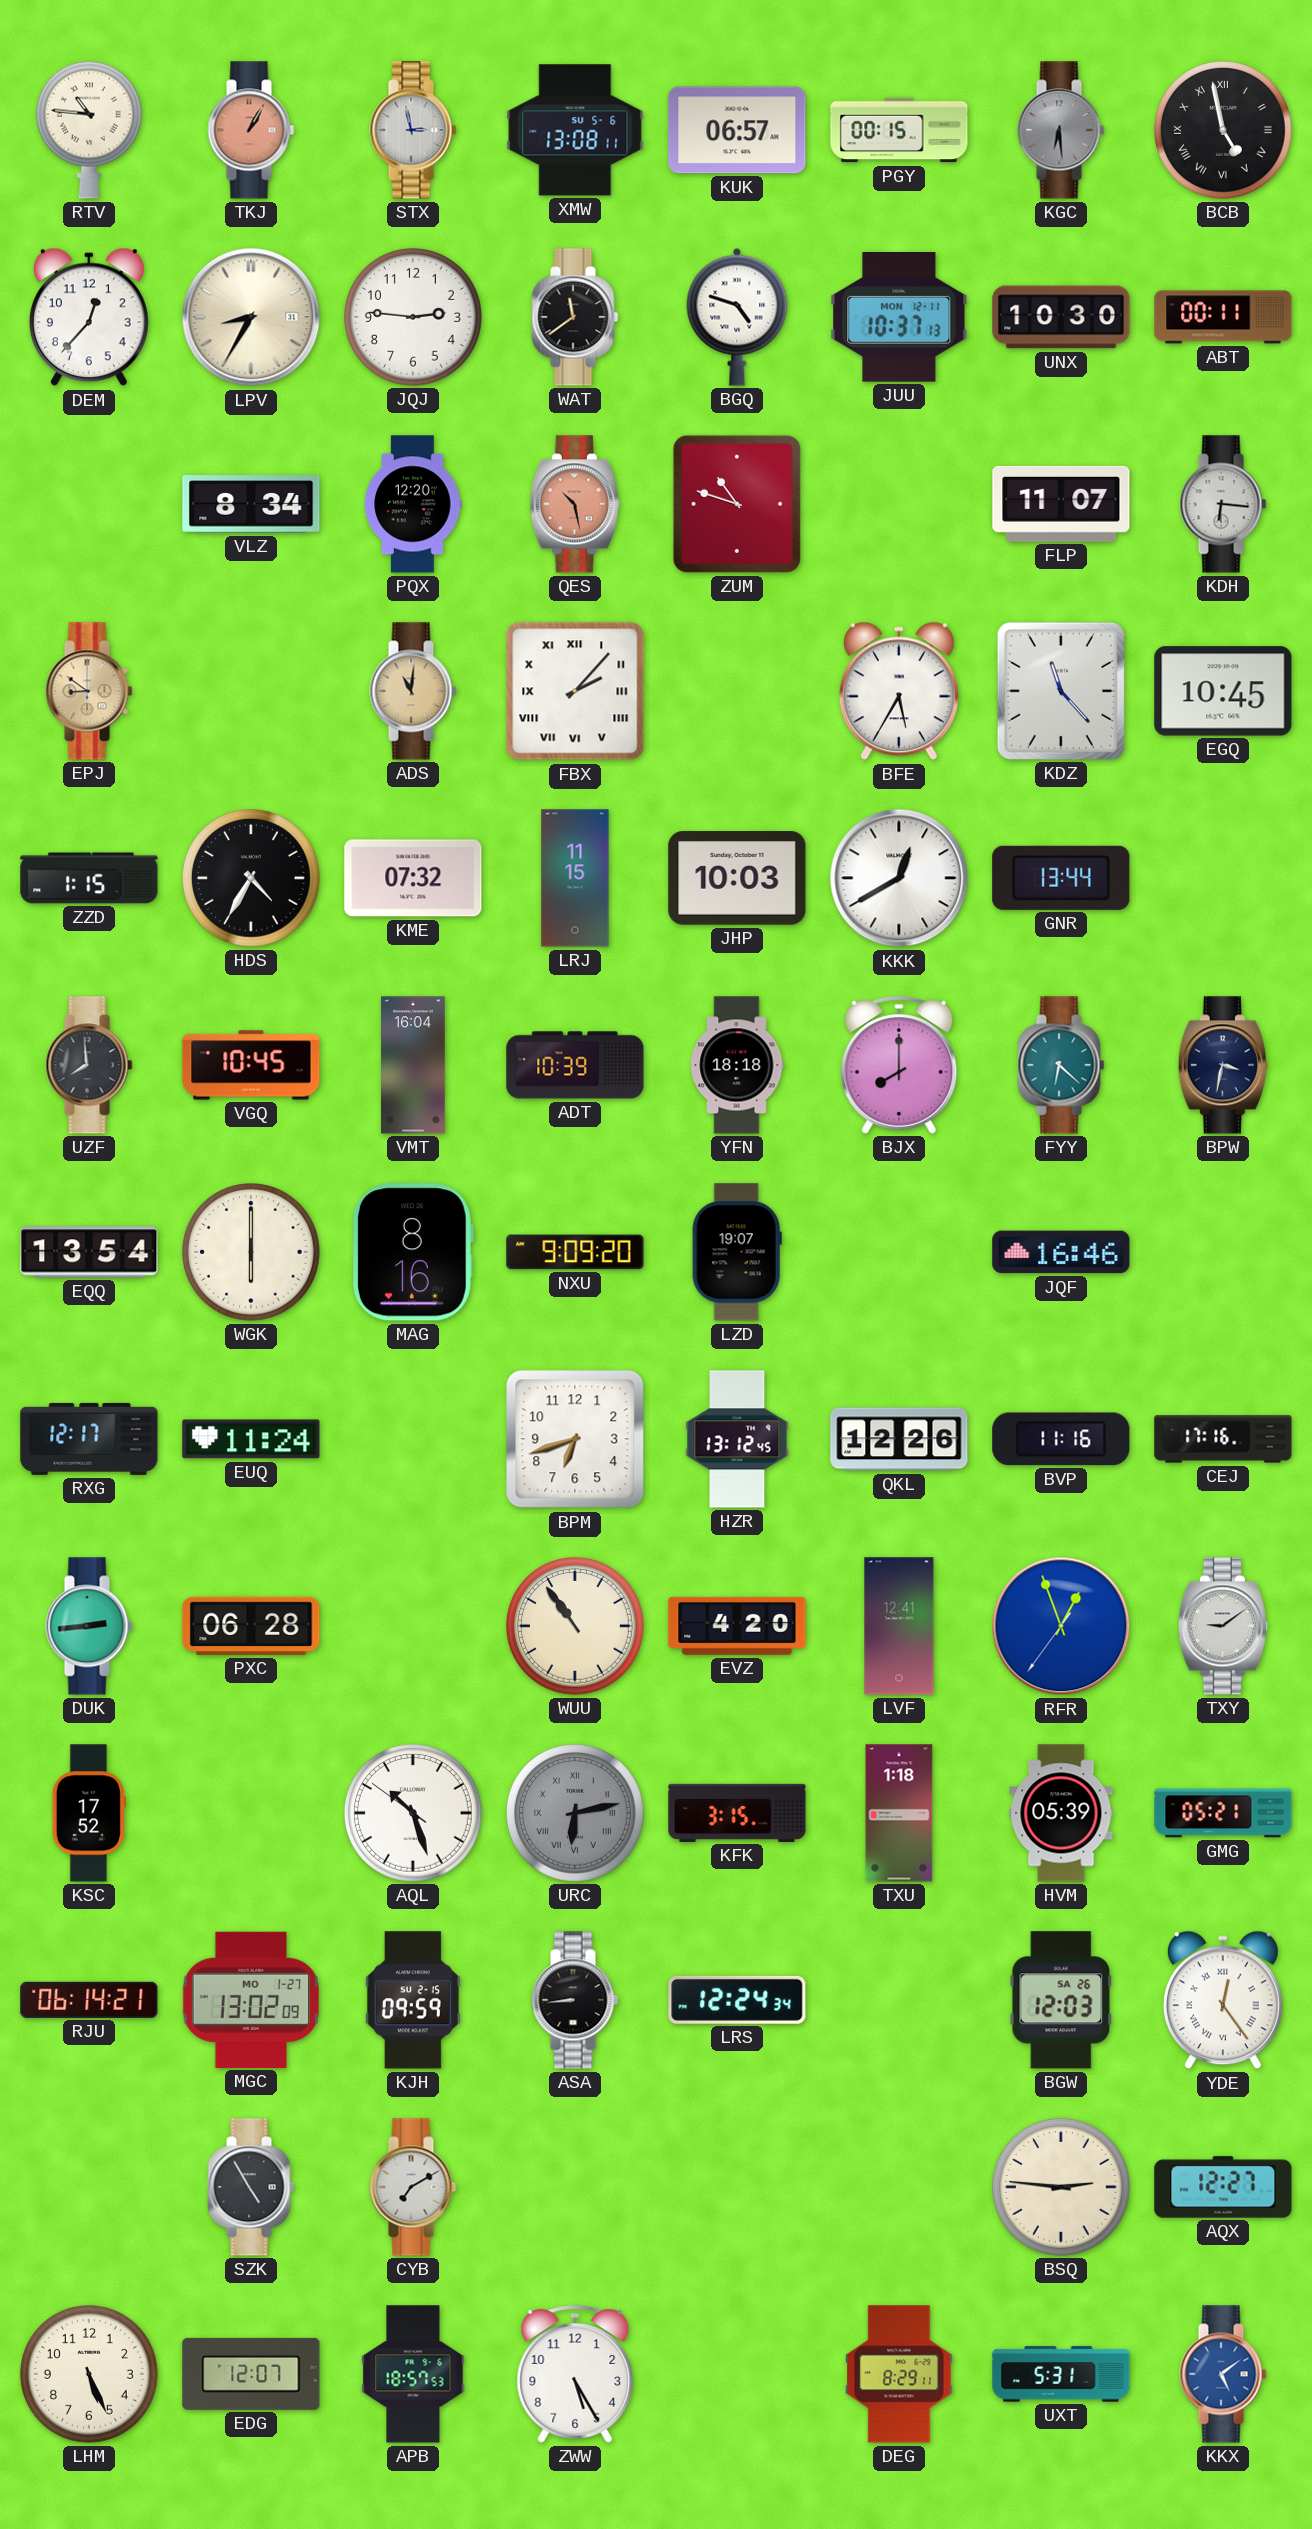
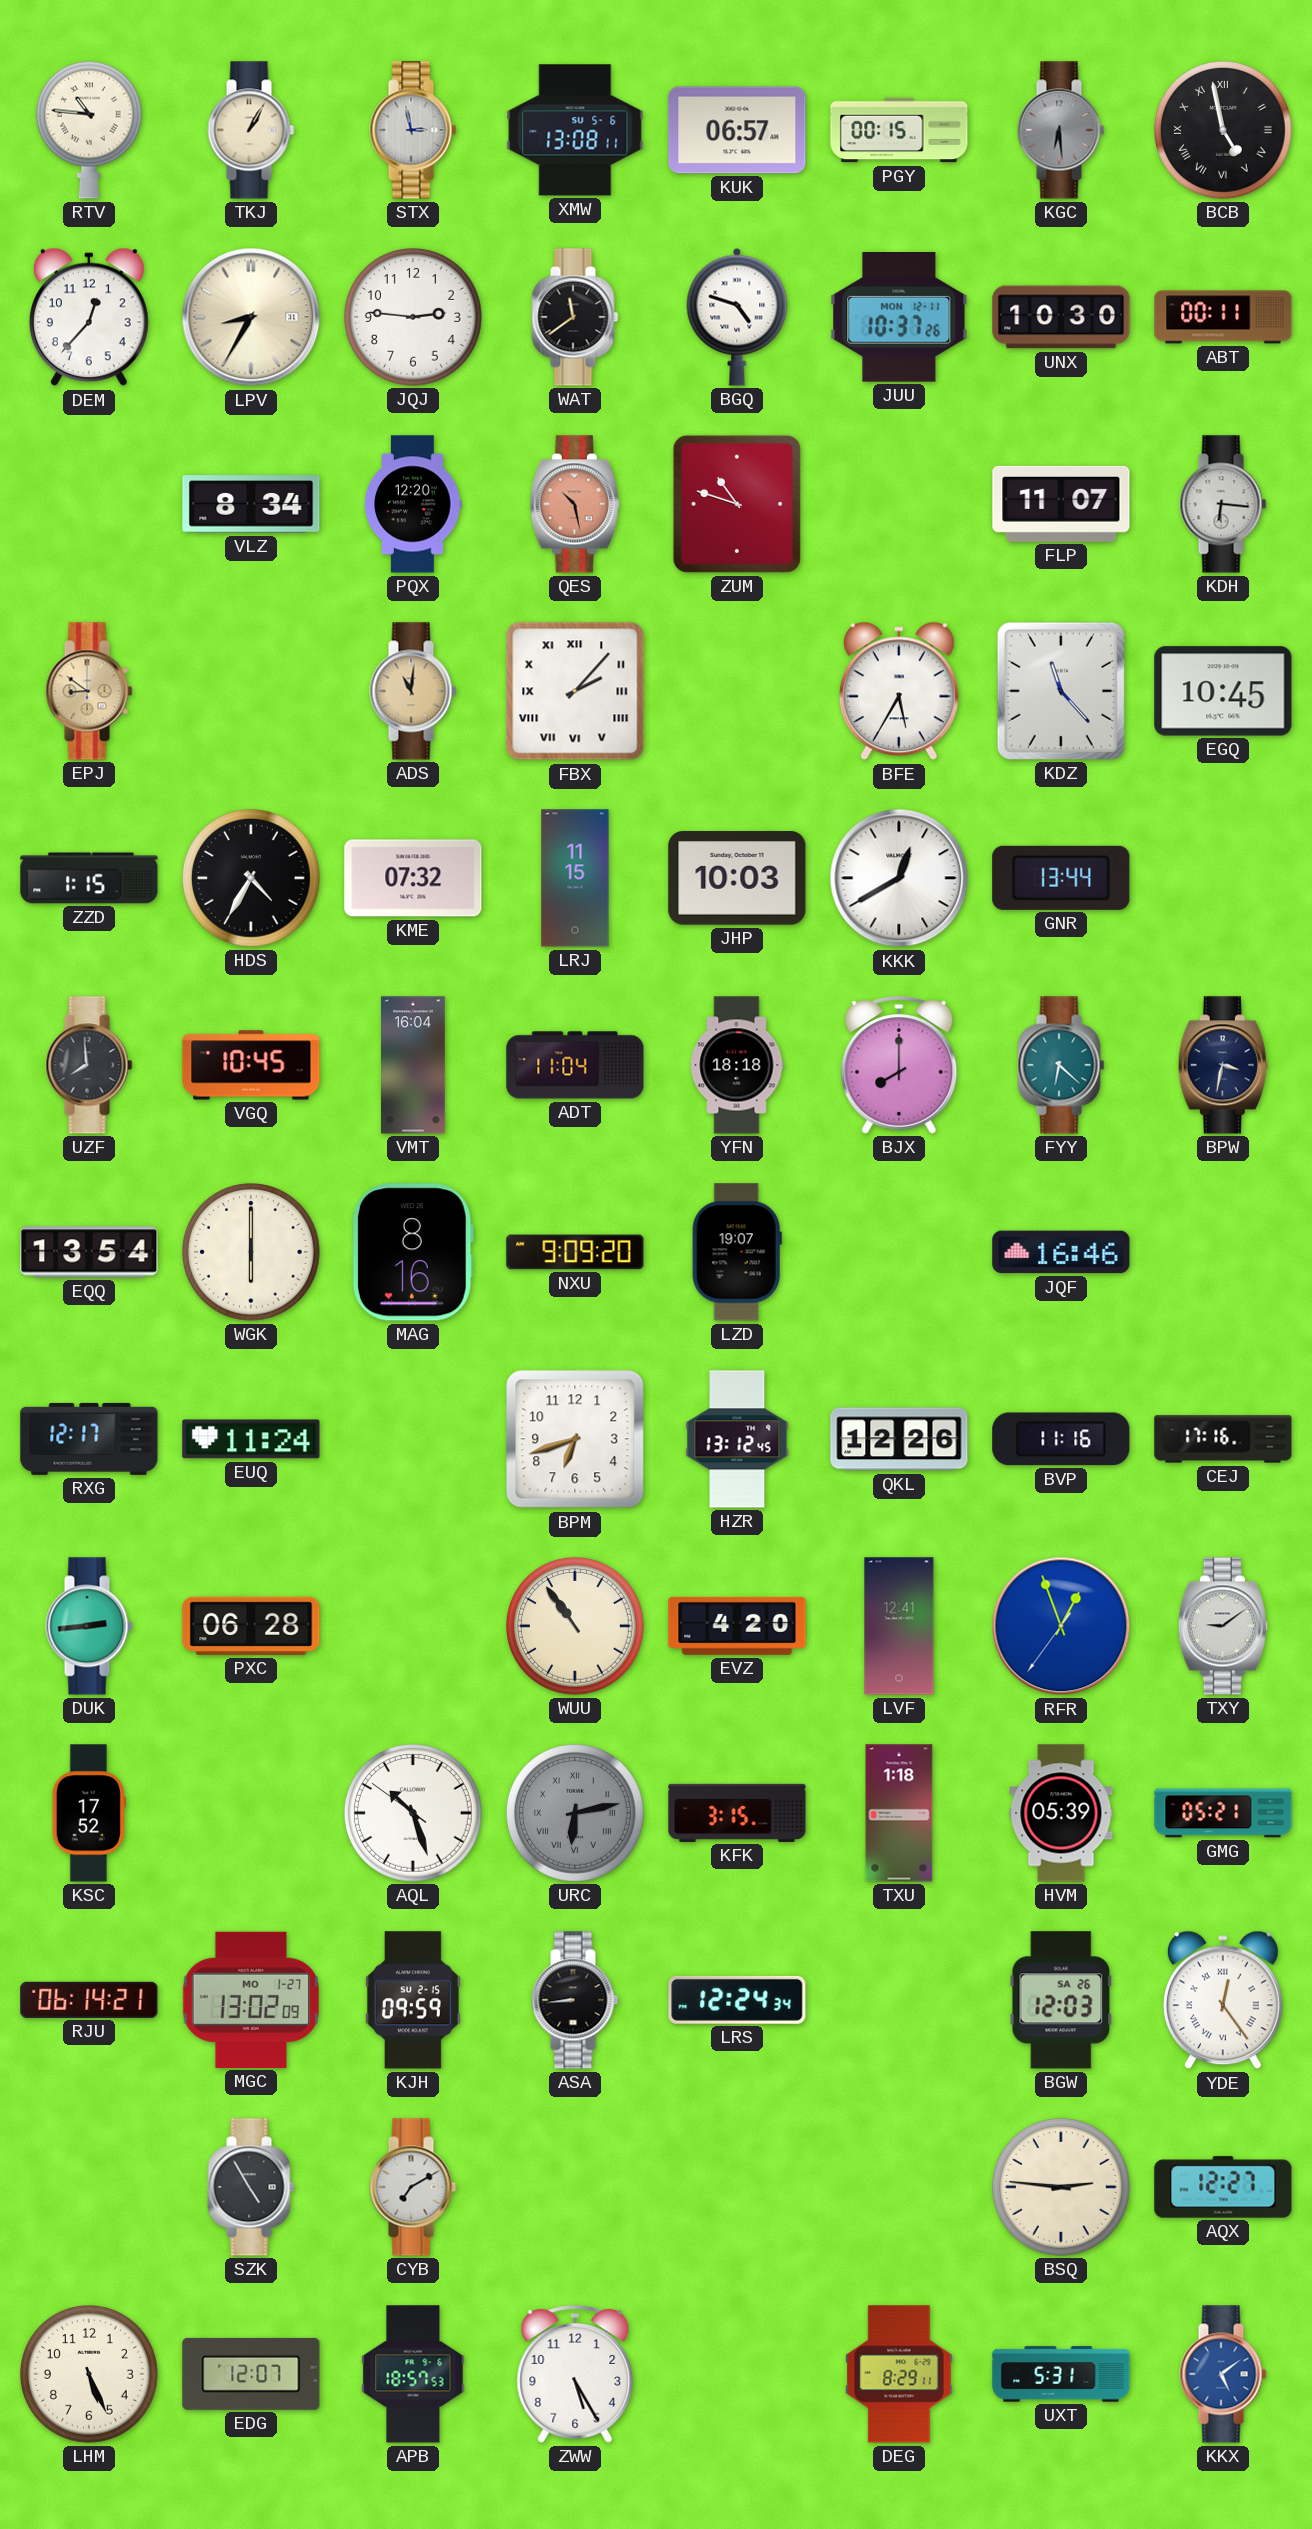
TKJ dial: salmon -> cream
JUU: 10:37:13 -> 10:37:26
ADT: 10:39 -> 11:04
